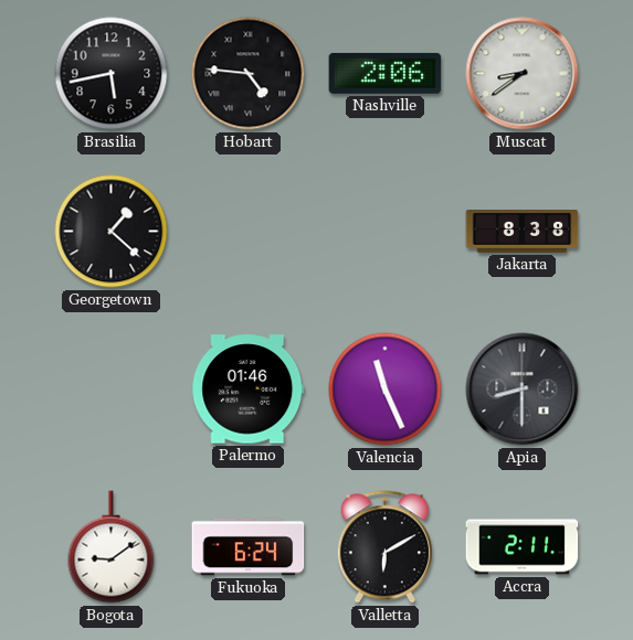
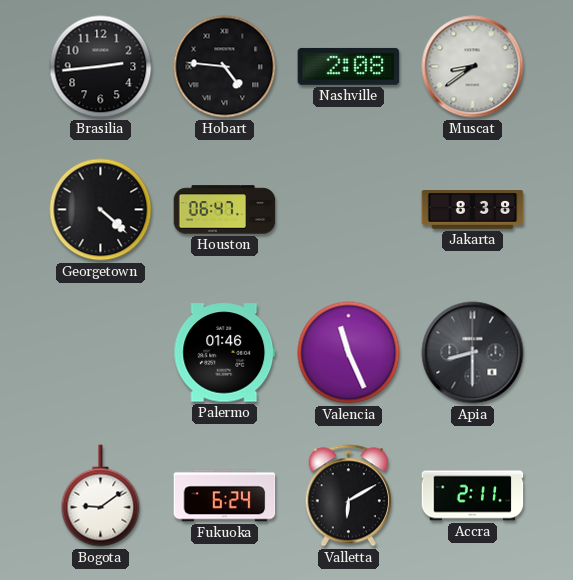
Brasilia: 5:43 -> 2:44
Nashville: 2:06 -> 2:08
Georgetown: 1:22 -> 4:22
Houston: none -> 06:47
